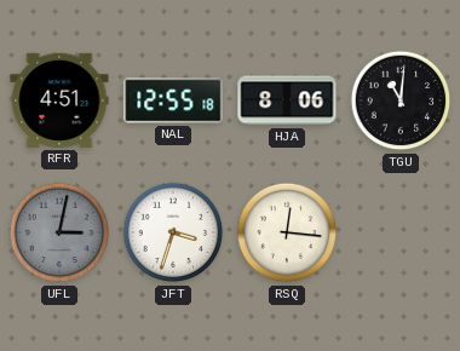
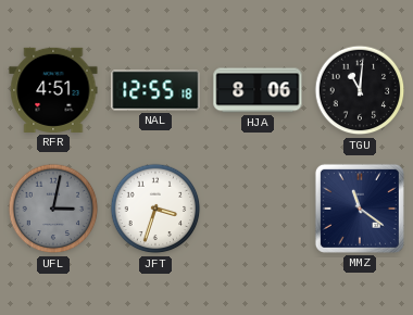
RSQ: 12:16 -> none
MMZ: none -> 11:21
